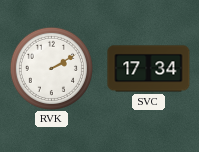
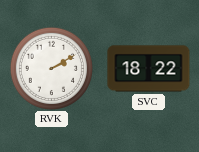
SVC: 17:34 -> 18:22
